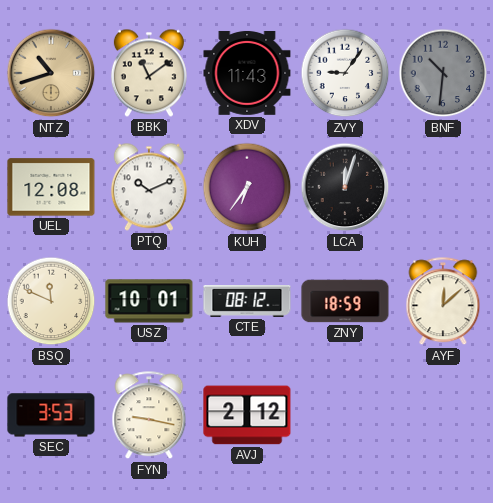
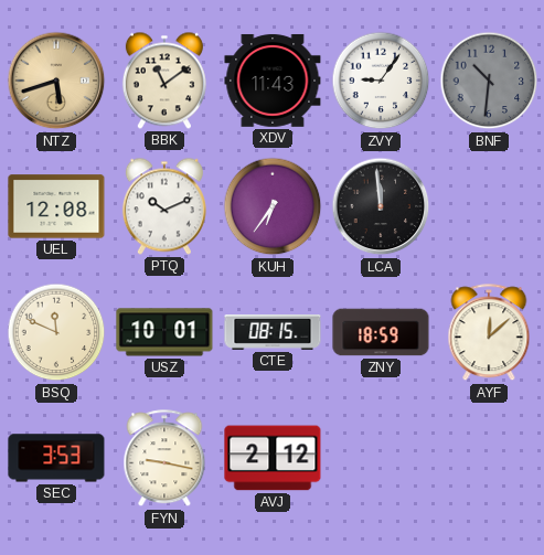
NTZ: 10:42 -> 5:42
LCA: 12:03 -> 11:59
CTE: 08:12 -> 08:15
